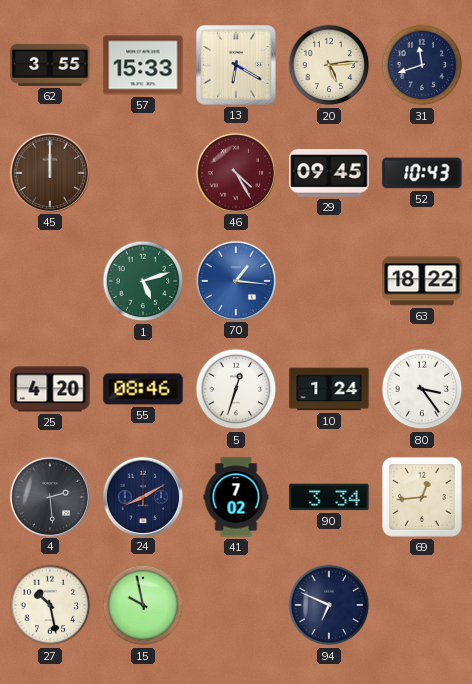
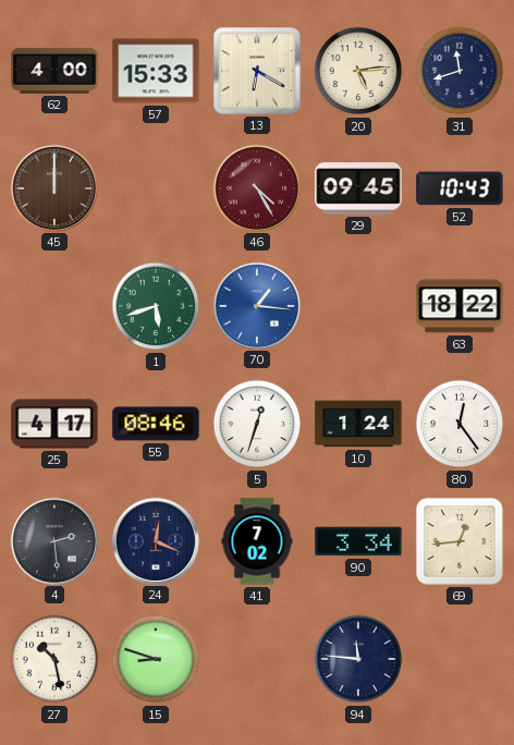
62: 3:55 -> 4:00
1: 5:12 -> 5:42
25: 4:20 -> 4:17
80: 3:24 -> 12:24
24: 8:10 -> 12:19
15: 9:58 -> 8:48
94: 6:49 -> 11:46
